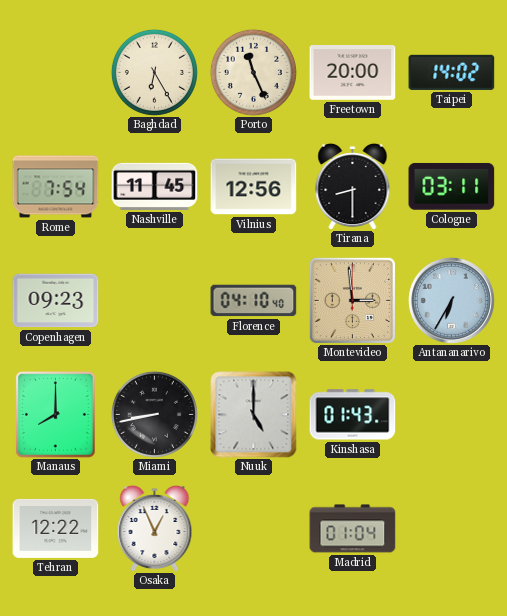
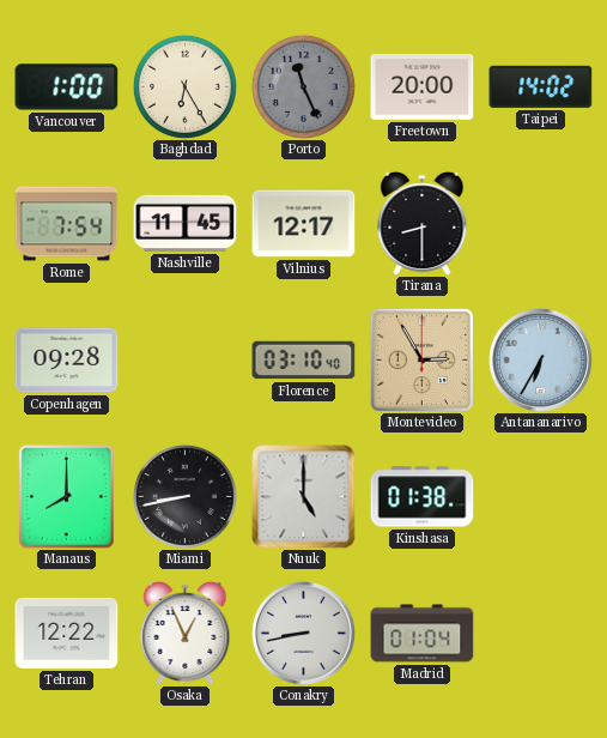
Vancouver: none -> 1:00
Porto dial: cream -> grey
Vilnius: 12:56 -> 12:17
Cologne: 03:11 -> none
Copenhagen: 09:23 -> 09:28
Florence: 04:10 -> 03:10
Montevideo: 2:59 -> 2:55
Kinshasa: 01:43 -> 01:38
Conakry: none -> 8:43
